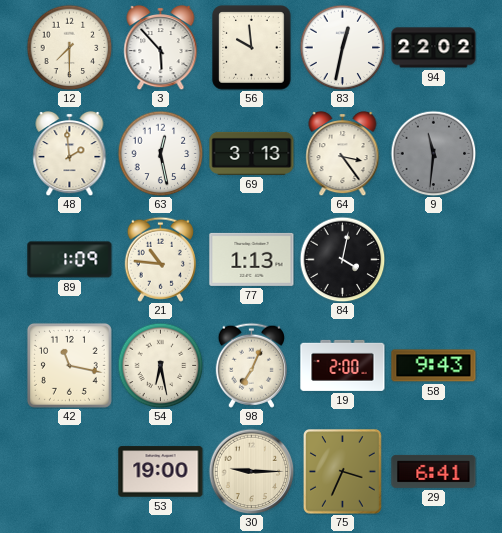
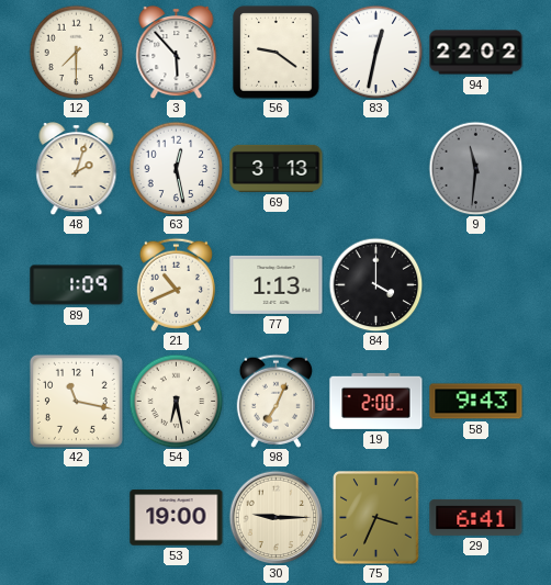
56: 9:59 -> 9:21
48: 1:59 -> 2:03
64: 3:24 -> none
21: 10:46 -> 10:41
84: 4:02 -> 4:00
